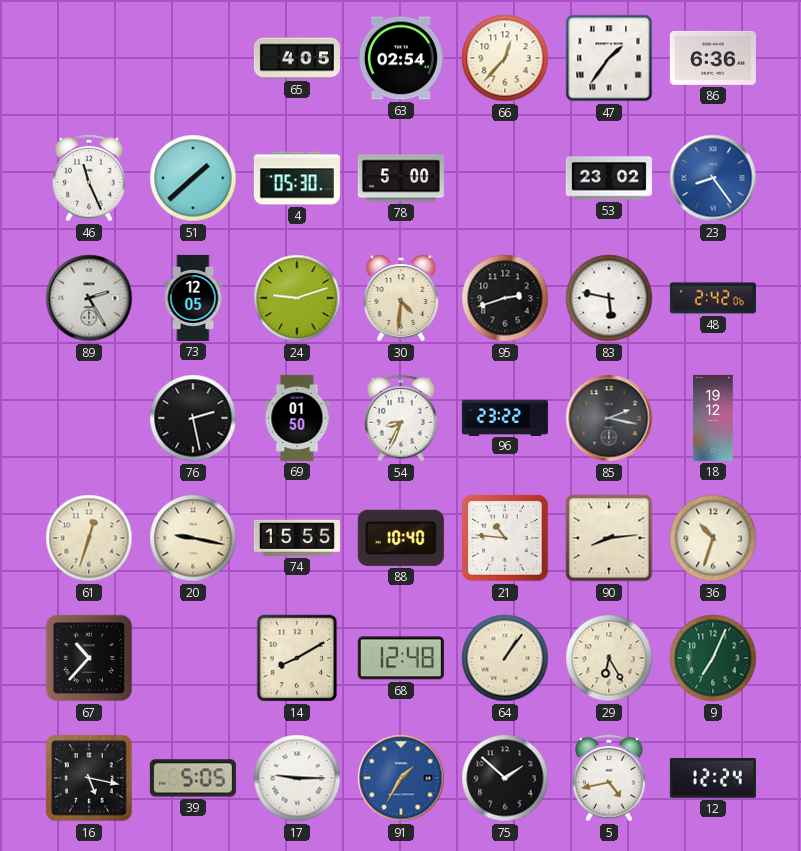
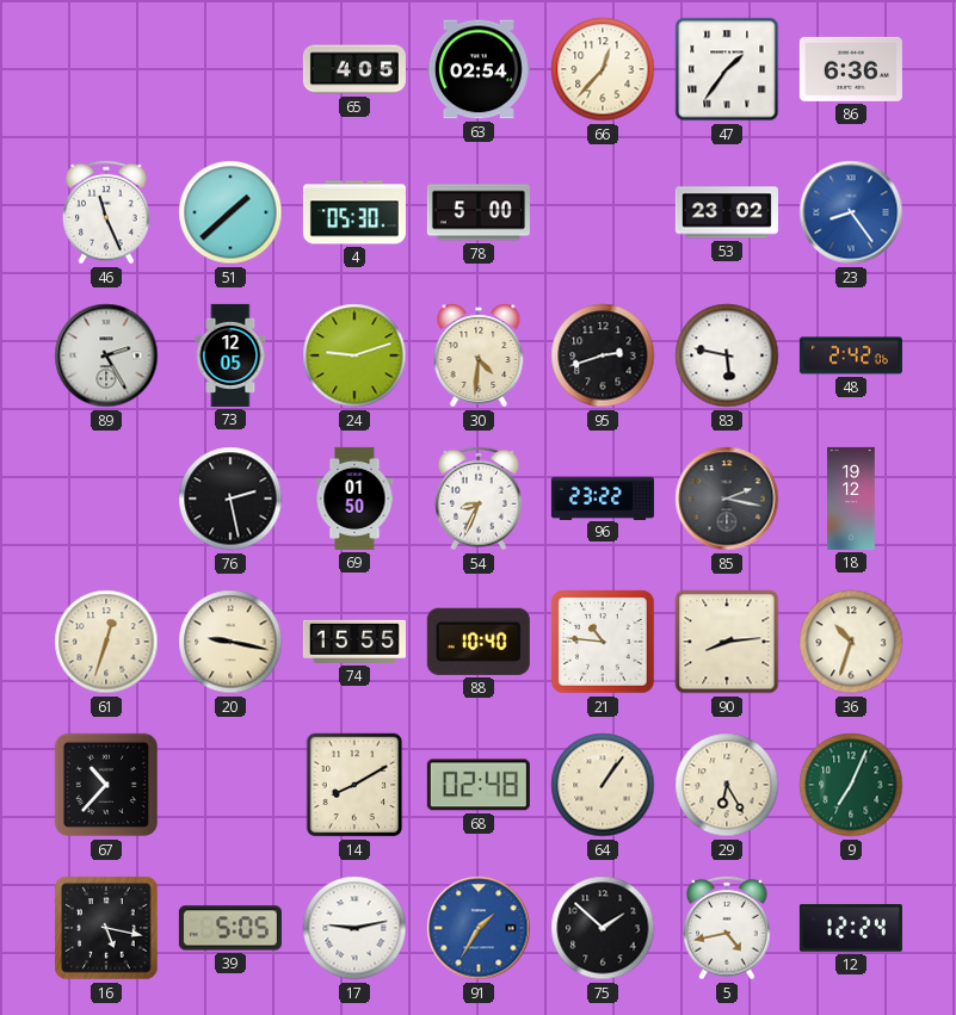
68: 12:48 -> 02:48
17: 9:15 -> 9:13
